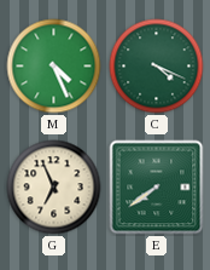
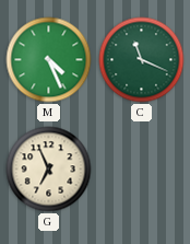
C: 4:19 -> 11:19
E: 7:39 -> none
